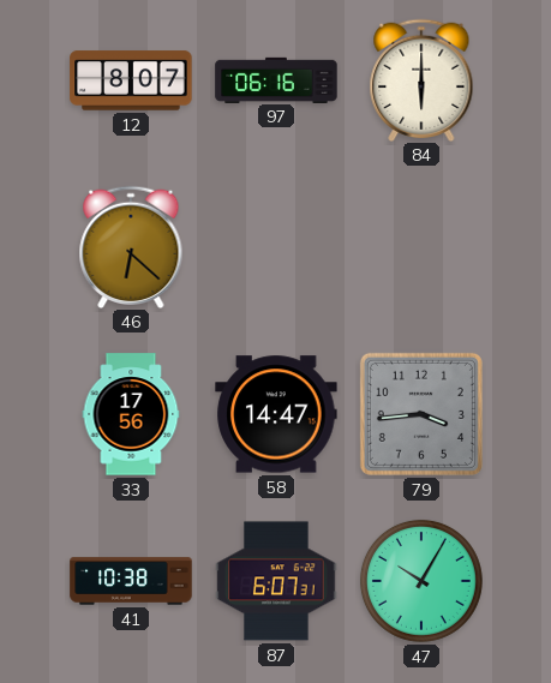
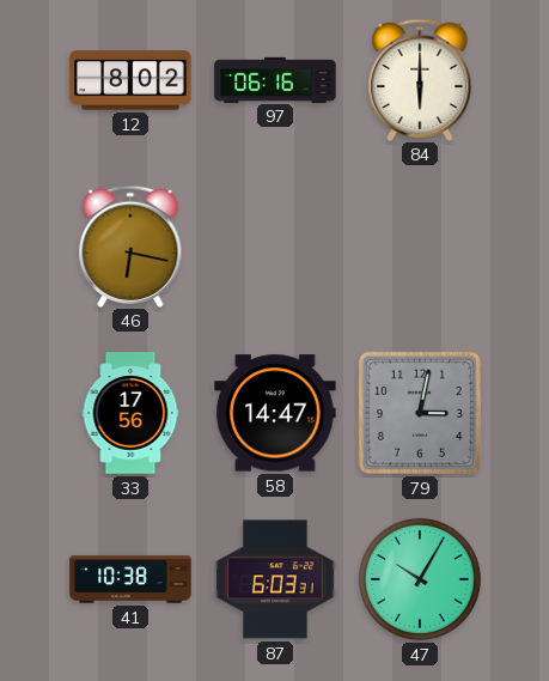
12: 8:07 -> 8:02
46: 6:22 -> 6:17
79: 3:44 -> 3:02
87: 6:07 -> 6:03
